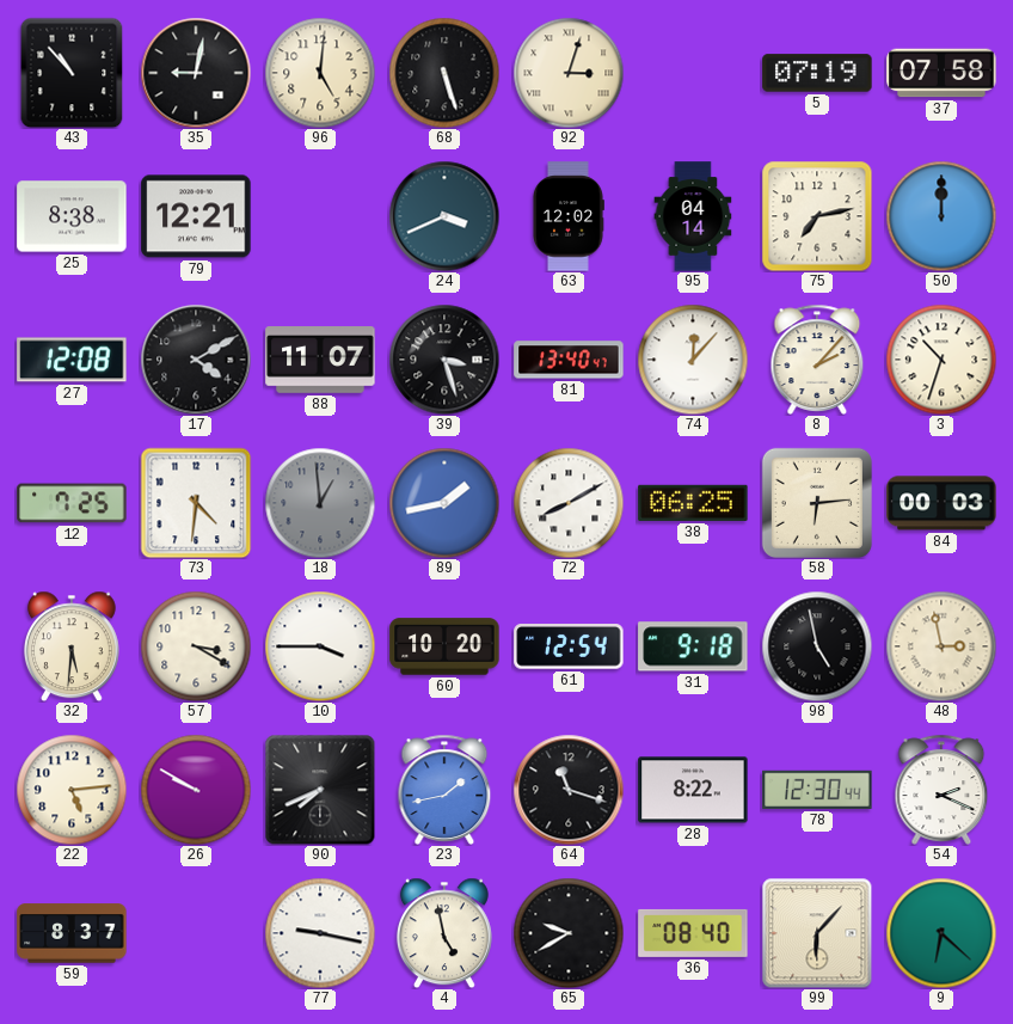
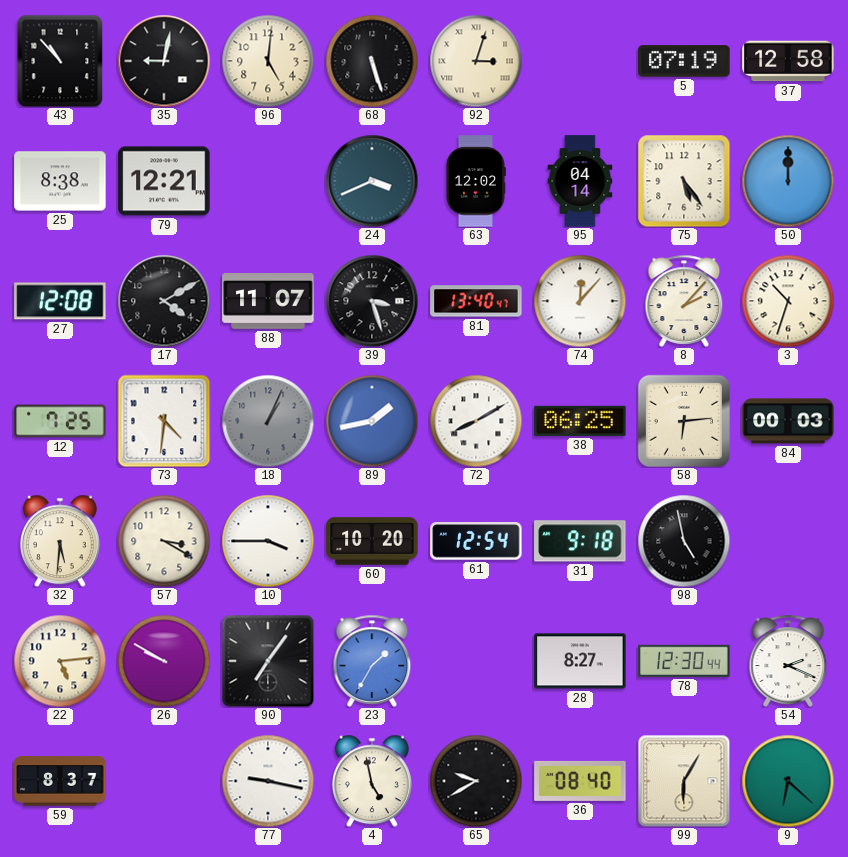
37: 07:58 -> 12:58
75: 7:13 -> 5:24
18: 12:59 -> 1:04
48: 2:58 -> none
90: 7:41 -> 7:06
23: 1:43 -> 1:35
64: 11:18 -> none
28: 8:22 -> 8:27
99: 6:07 -> 6:05
